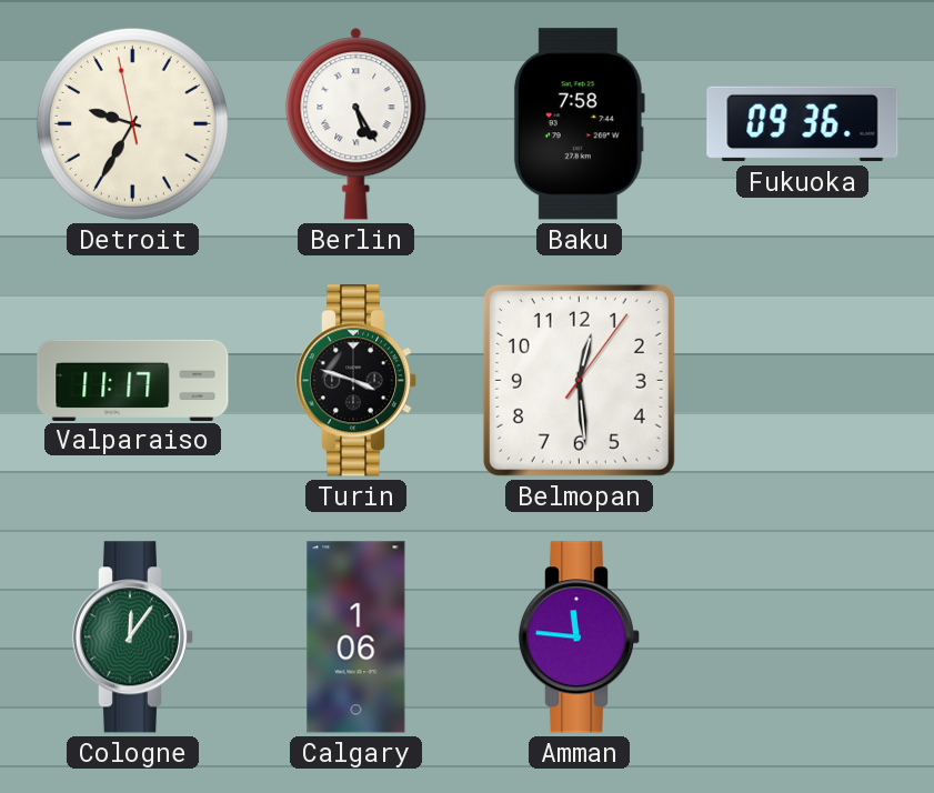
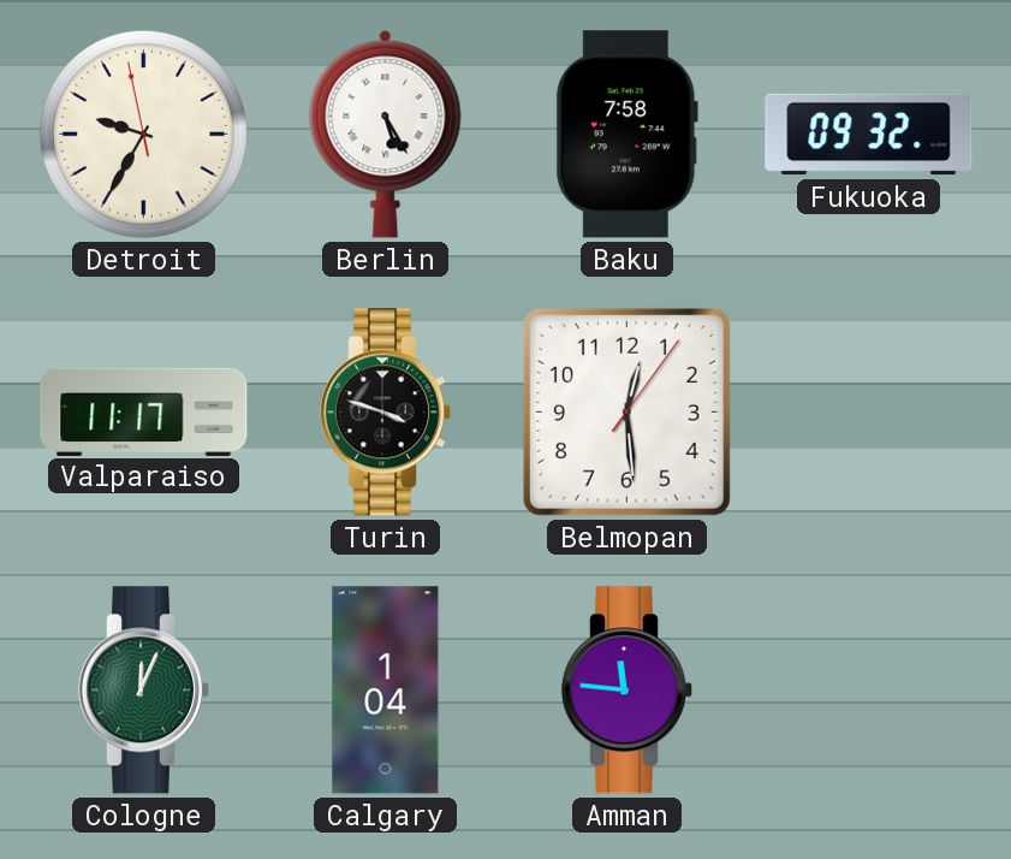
Fukuoka: 09:36 -> 09:32
Cologne: 12:06 -> 12:04
Calgary: 1:06 -> 1:04
